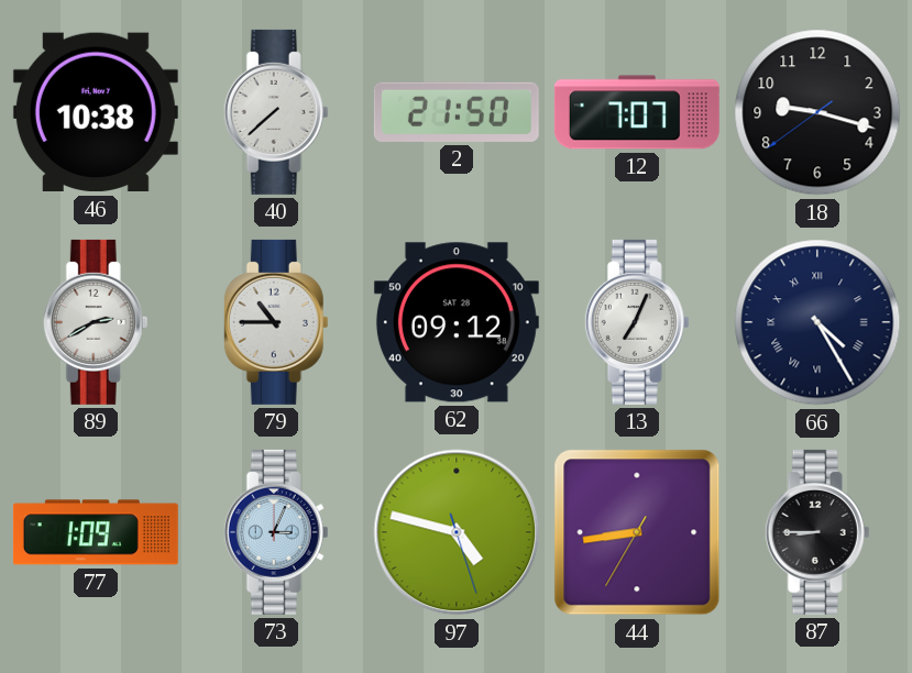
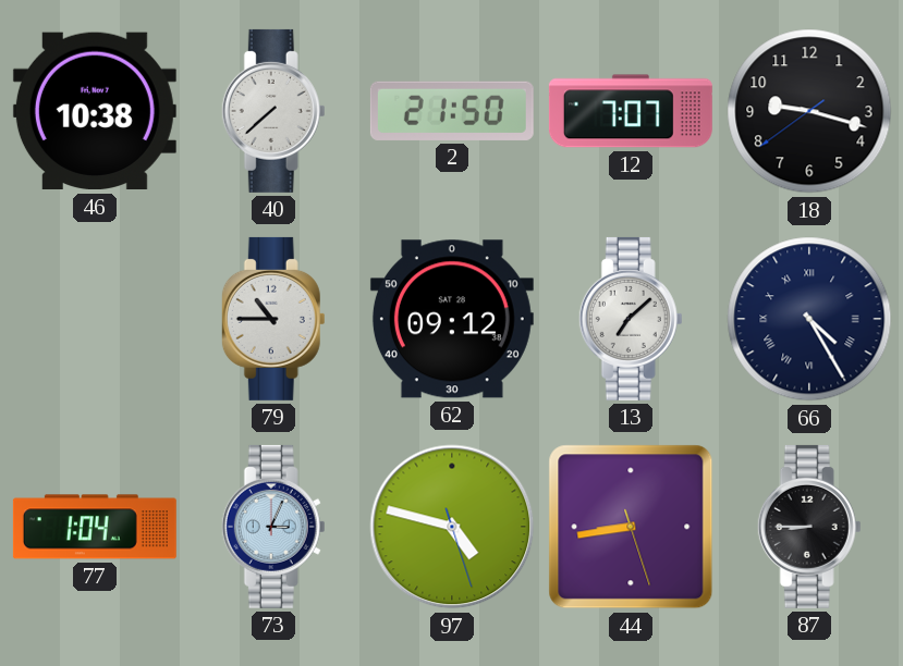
89: 2:40 -> none
13: 7:04 -> 7:08
77: 1:09 -> 1:04
44: 8:43:35 -> 8:43:27
